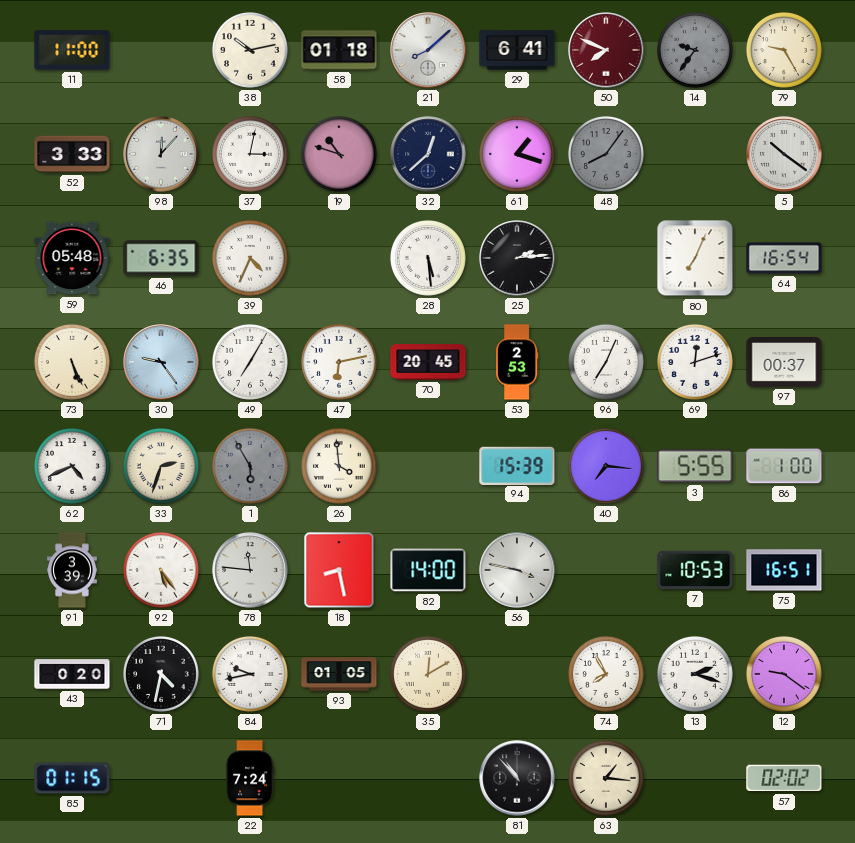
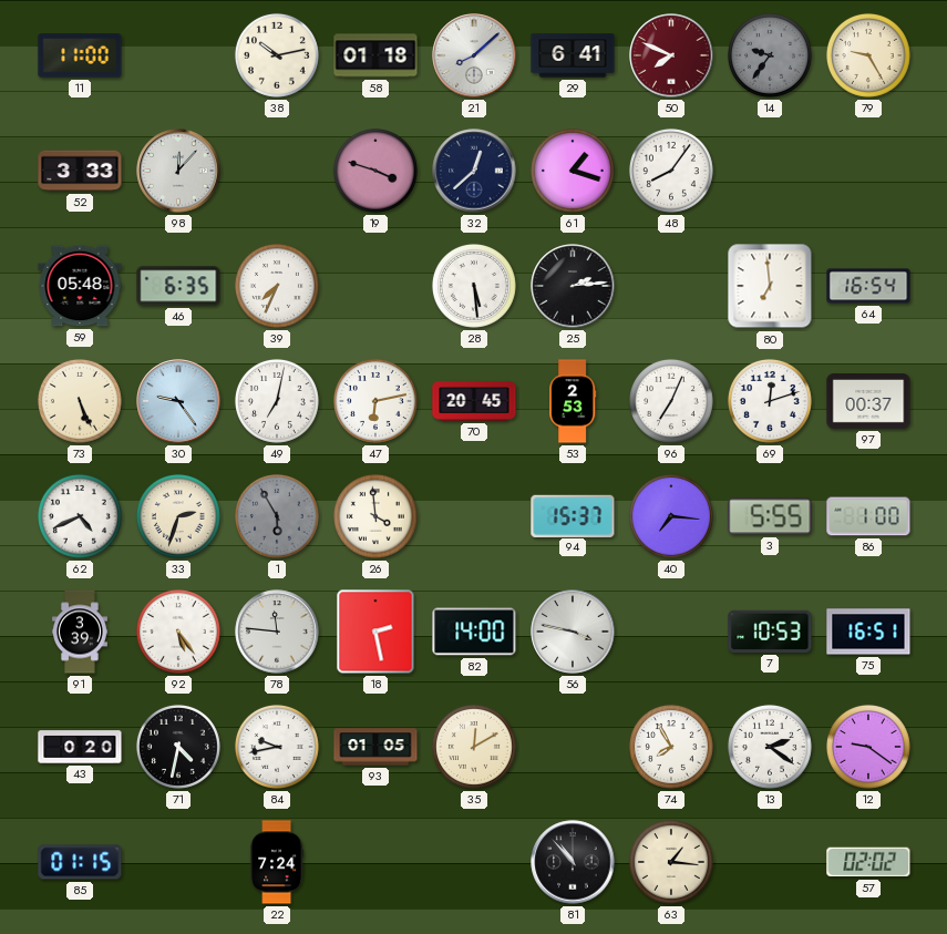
37: 3:02 -> none
19: 10:48 -> 3:48
48 dial: grey -> white
5: 10:21 -> none
39: 4:34 -> 7:34
80: 7:04 -> 6:59
49: 7:05 -> 7:02
94: 15:39 -> 15:37
18: 8:28 -> 2:28
13: 2:18 -> 2:21
